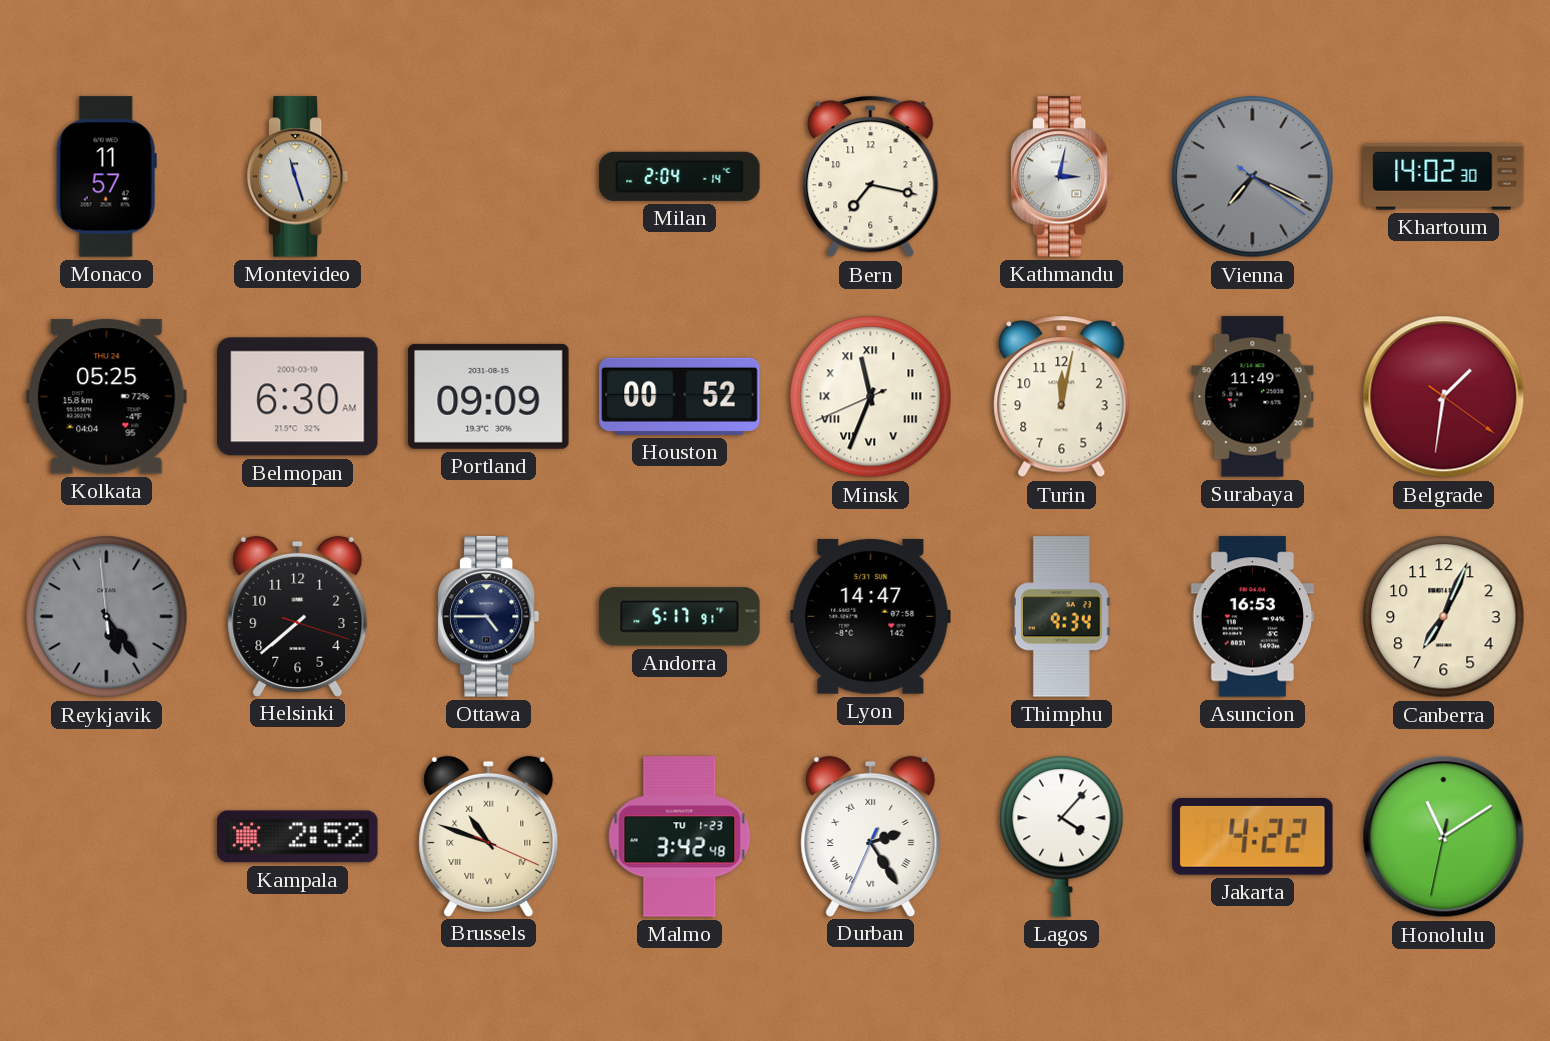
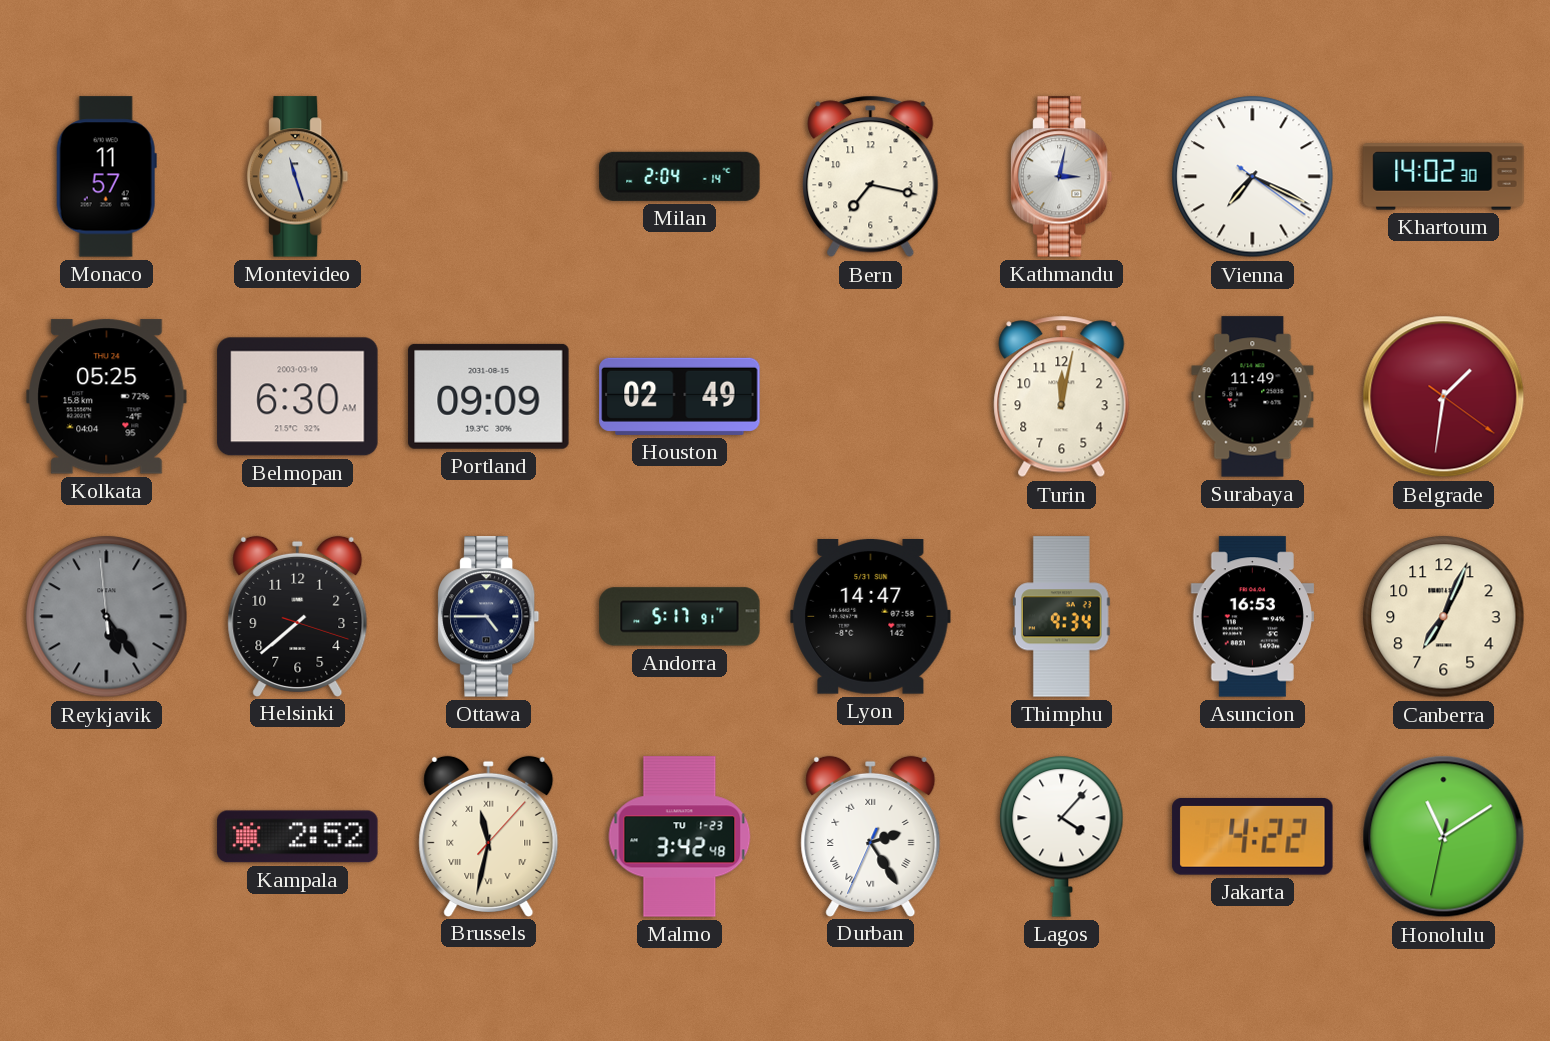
Vienna dial: grey -> white
Houston: 00:52 -> 02:49
Minsk: 11:33 -> none
Brussels: 10:48 -> 11:32
